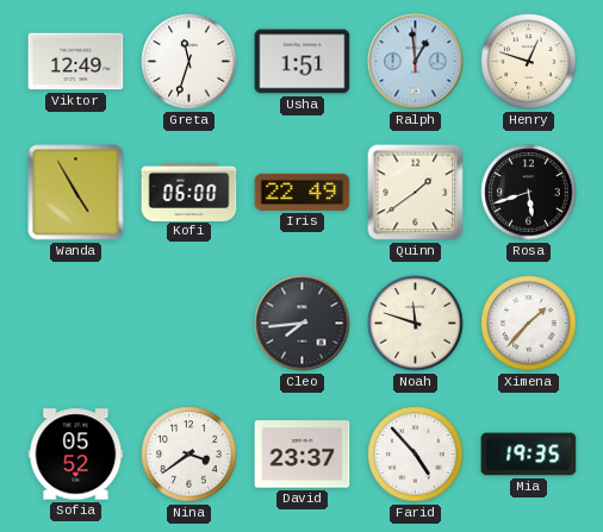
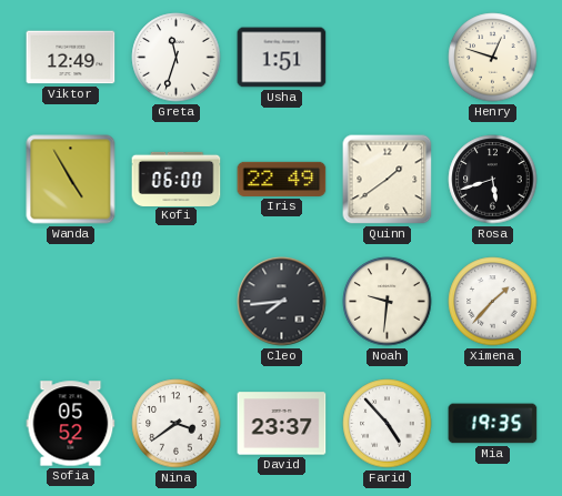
Ralph: 12:59 -> none
Noah: 11:48 -> 9:31
